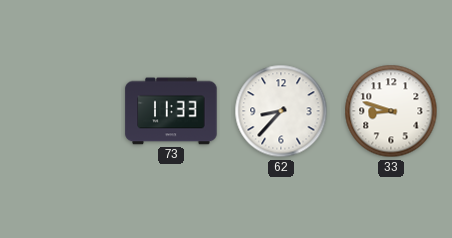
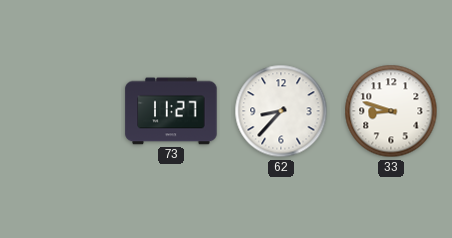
73: 11:33 -> 11:27
